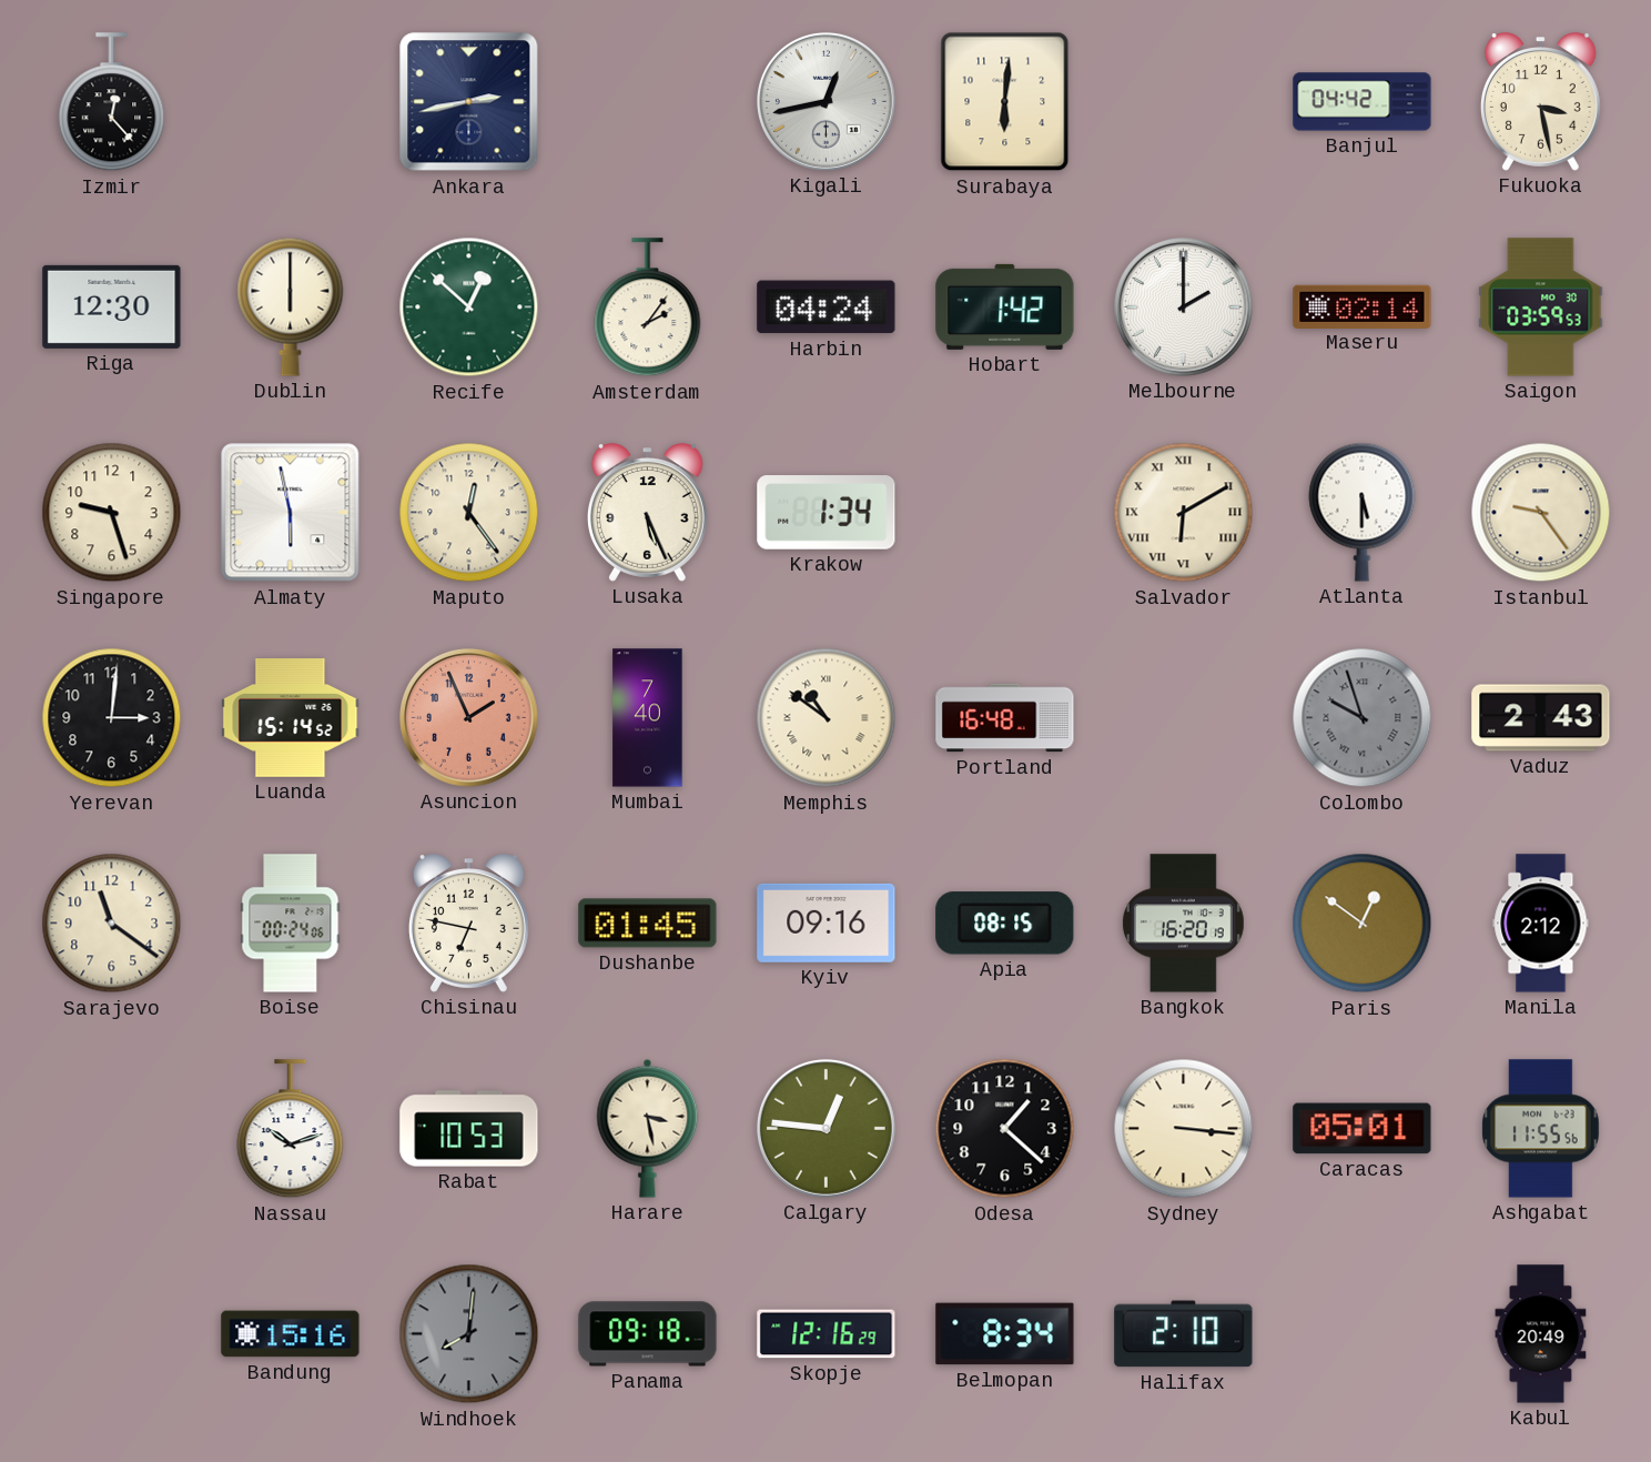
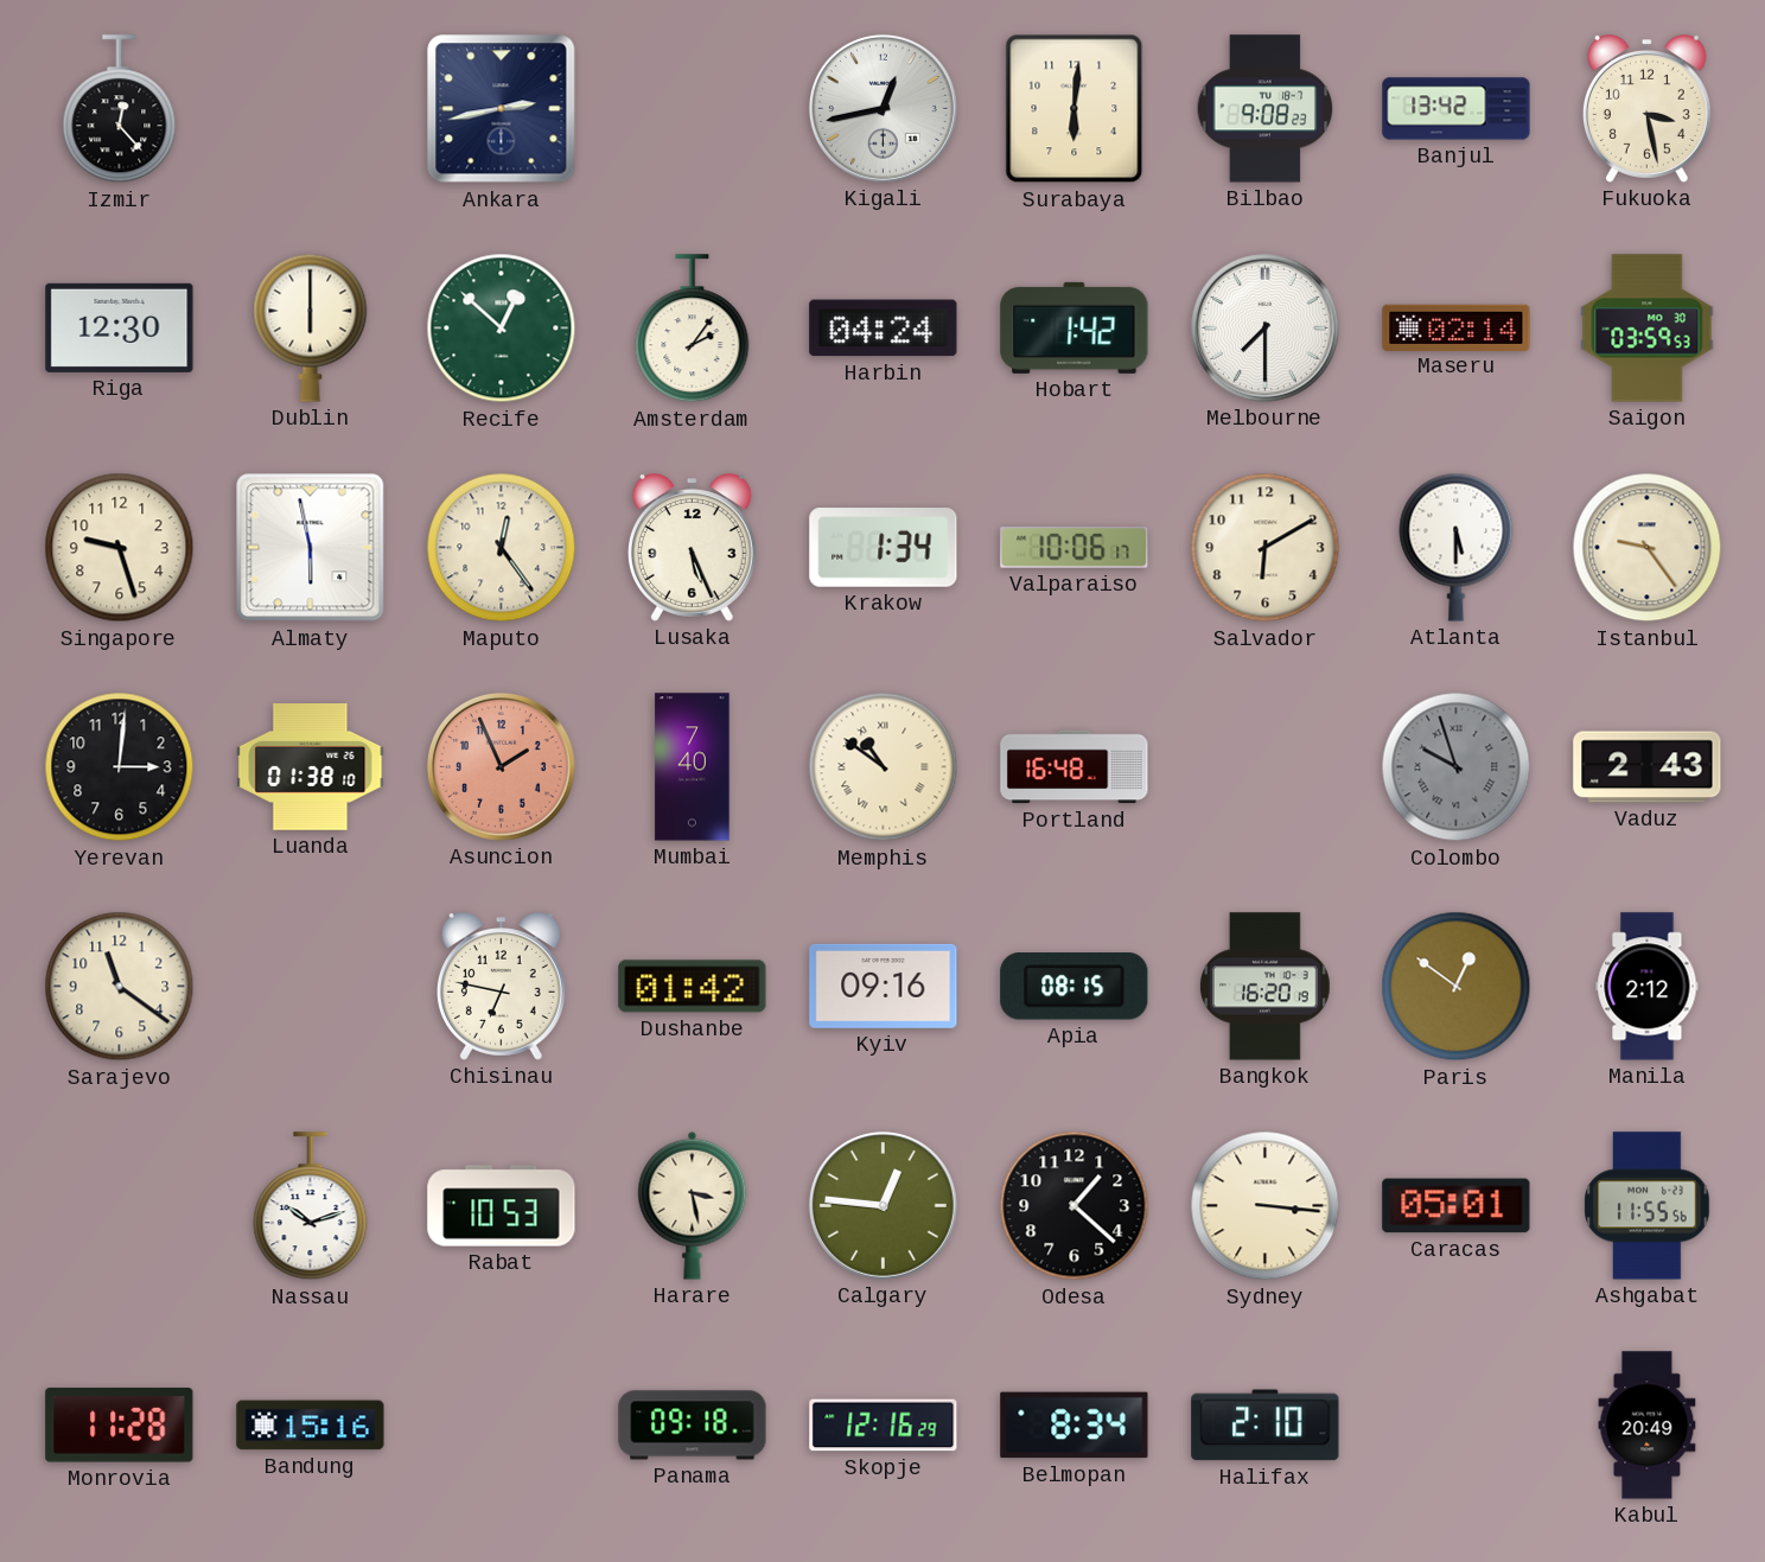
Bilbao: none -> 9:08
Banjul: 04:42 -> 13:42
Melbourne: 2:00 -> 7:30
Valparaiso: none -> 10:06
Salvador numerals: Roman -> Arabic
Luanda: 15:14 -> 01:38
Boise: 00:24 -> none
Dushanbe: 01:45 -> 01:42
Monrovia: none -> 11:28
Windhoek: 8:01 -> none
